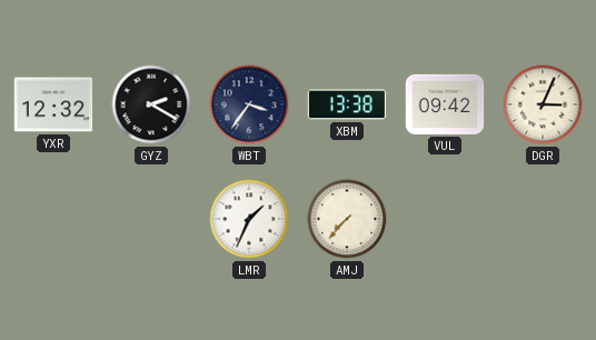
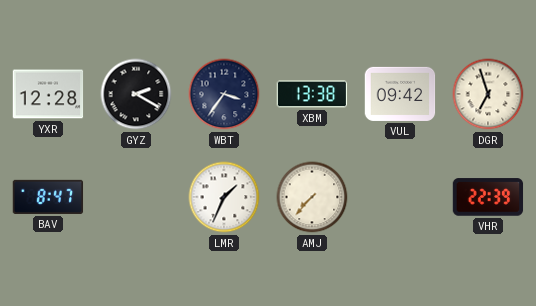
YXR: 12:32 -> 12:28
DGR: 3:04 -> 6:57
BAV: none -> 8:47
VHR: none -> 22:39
